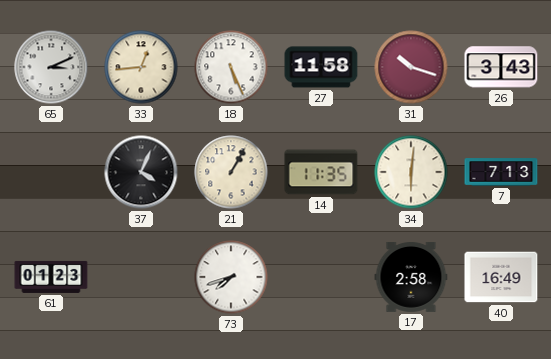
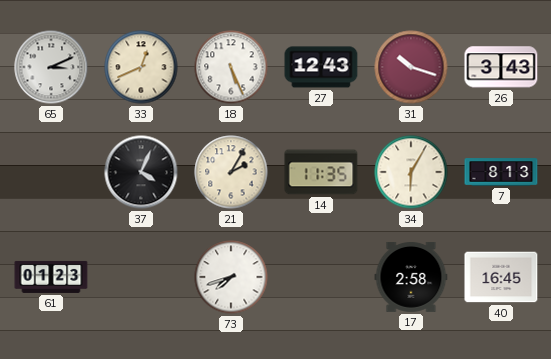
33: 12:44 -> 12:41
27: 11:58 -> 12:43
21: 1:05 -> 2:05
34: 6:01 -> 6:05
7: 7:13 -> 8:13
40: 16:49 -> 16:45
